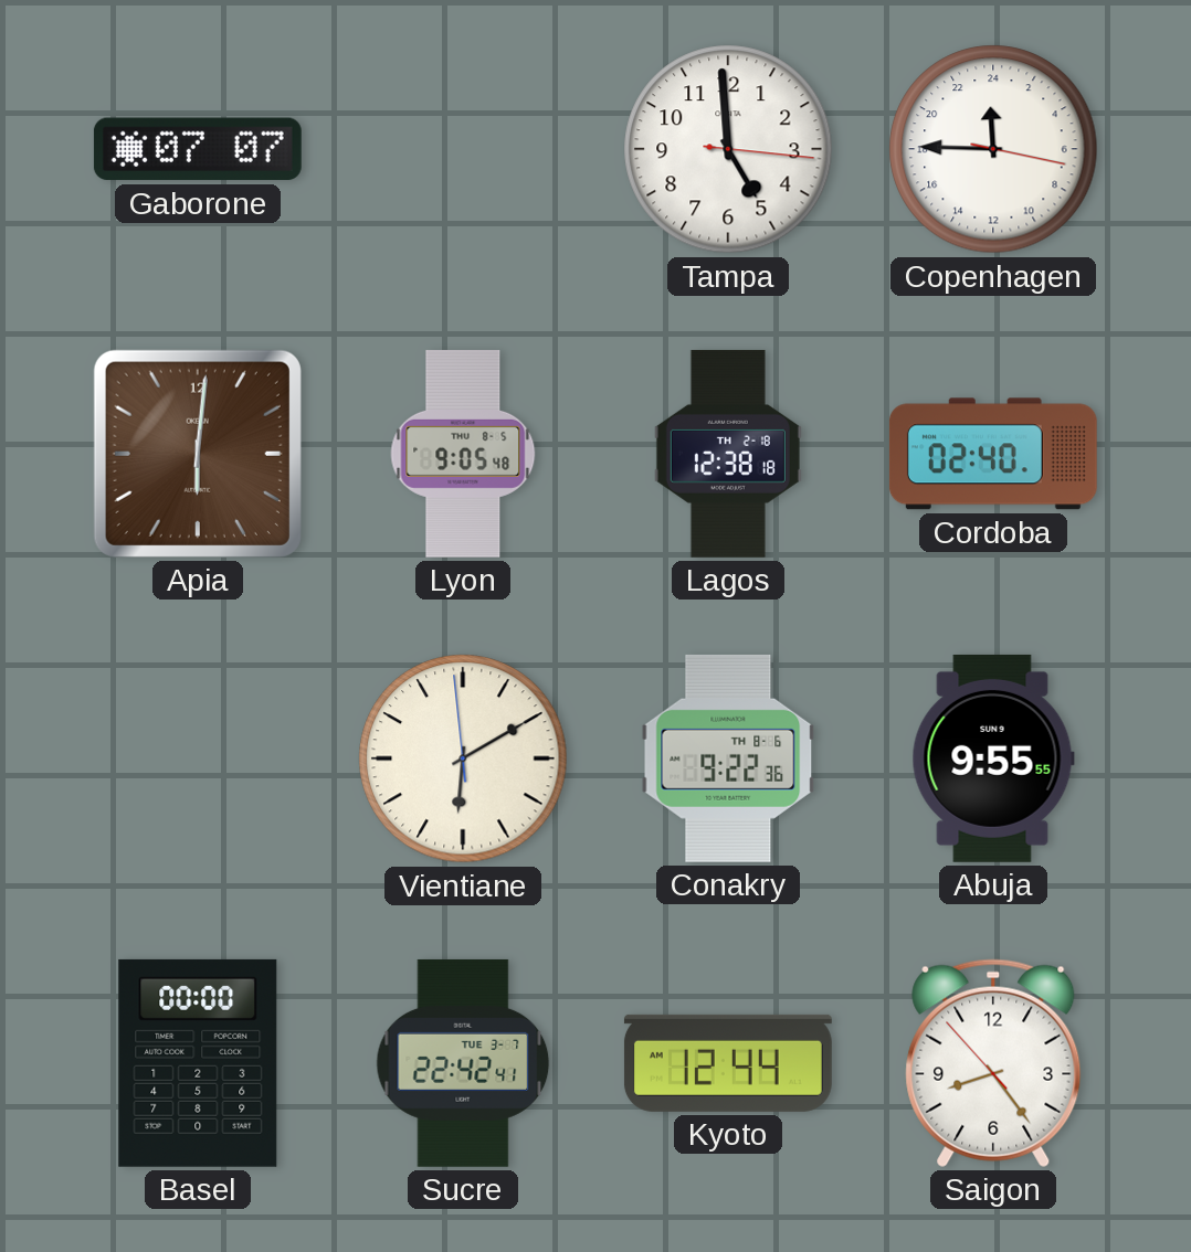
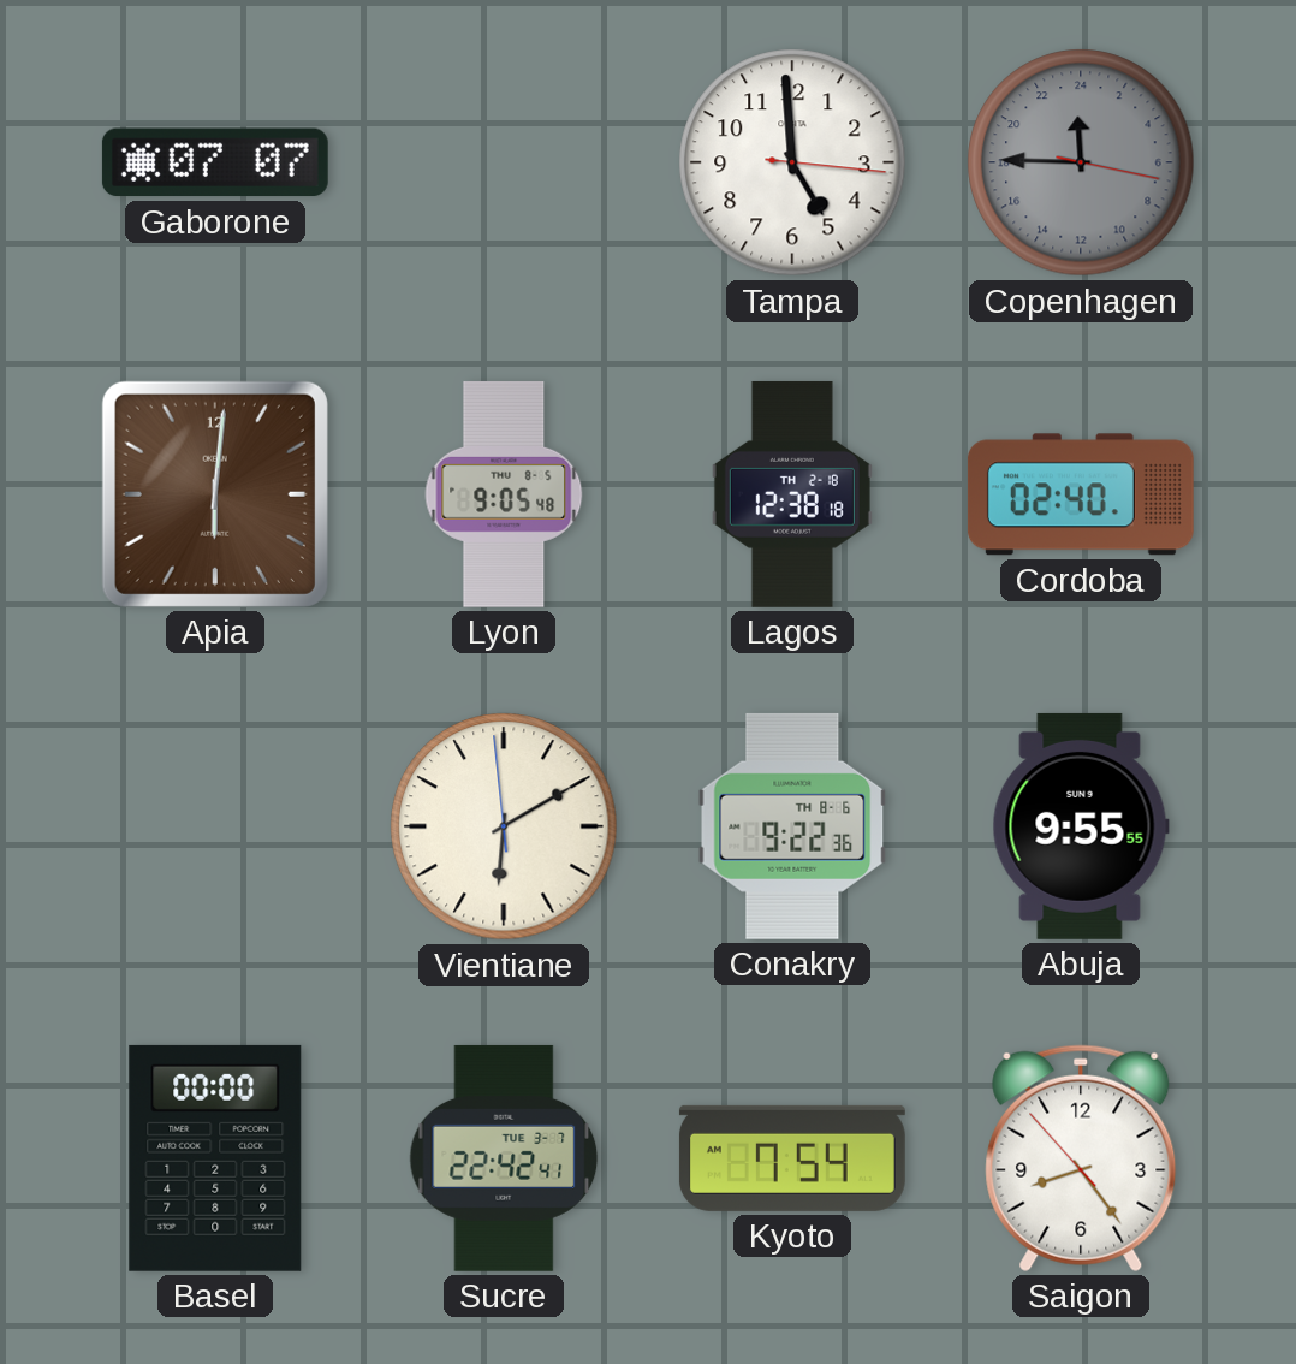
Copenhagen dial: white -> grey
Kyoto: 12:44 -> 7:54
